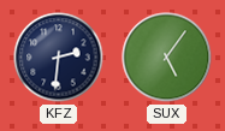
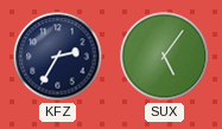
KFZ: 2:31 -> 2:35
